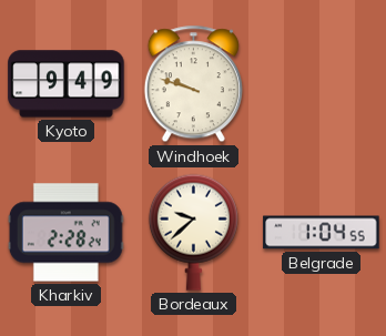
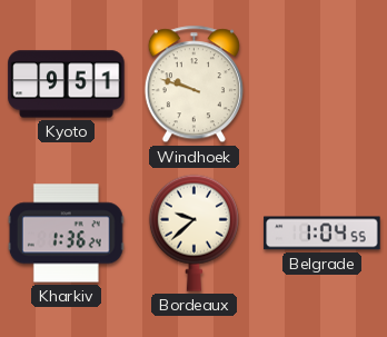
Kyoto: 9:49 -> 9:51
Kharkiv: 2:28 -> 1:36
